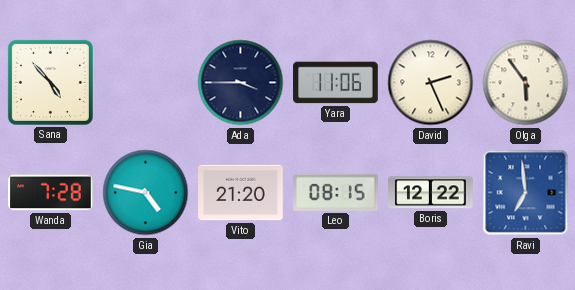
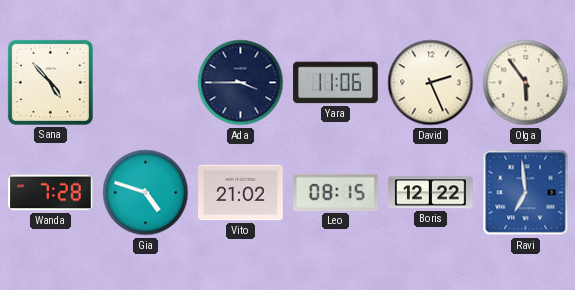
Gia: 4:47 -> 4:48
Vito: 21:20 -> 21:02
